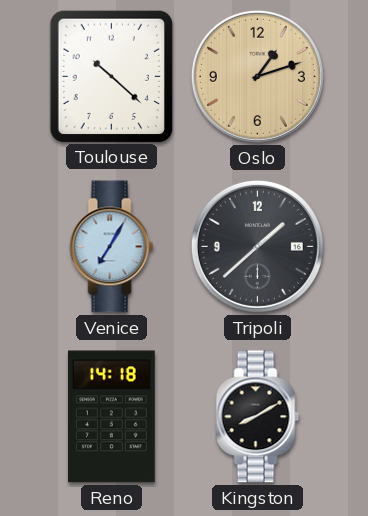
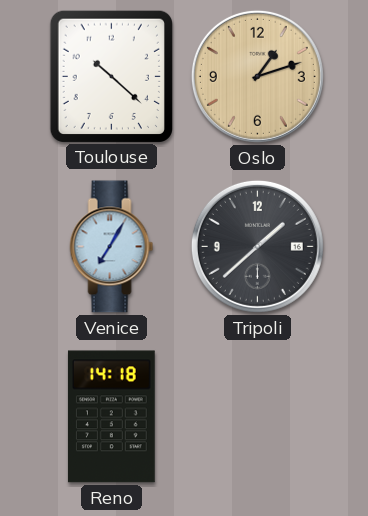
Kingston: 8:10 -> none
